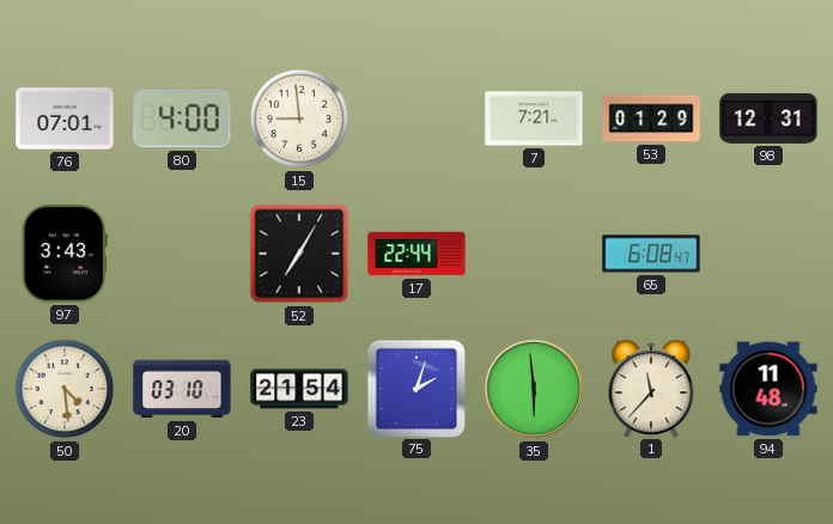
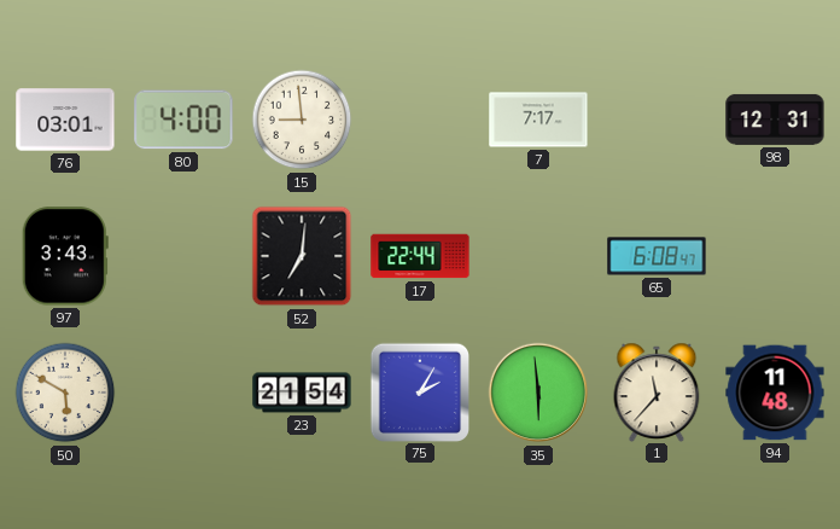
76: 07:01 -> 03:01
7: 7:21 -> 7:17
53: 01:29 -> none
52: 7:05 -> 7:01
50: 4:29 -> 5:50
20: 03:10 -> none
75: 2:03 -> 2:05
